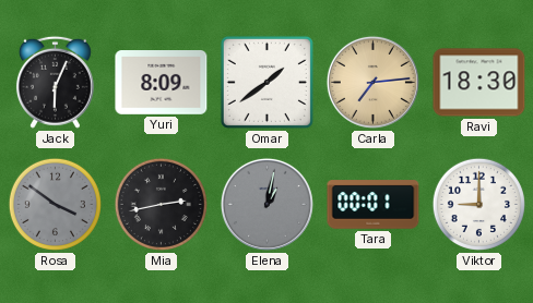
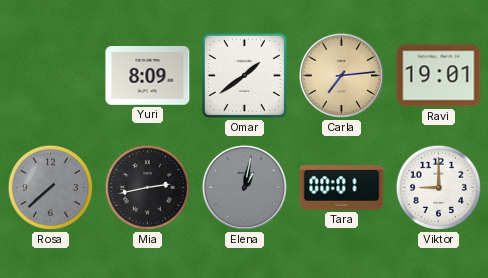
Jack: 6:04 -> none
Ravi: 18:30 -> 19:01
Rosa: 3:51 -> 7:38
